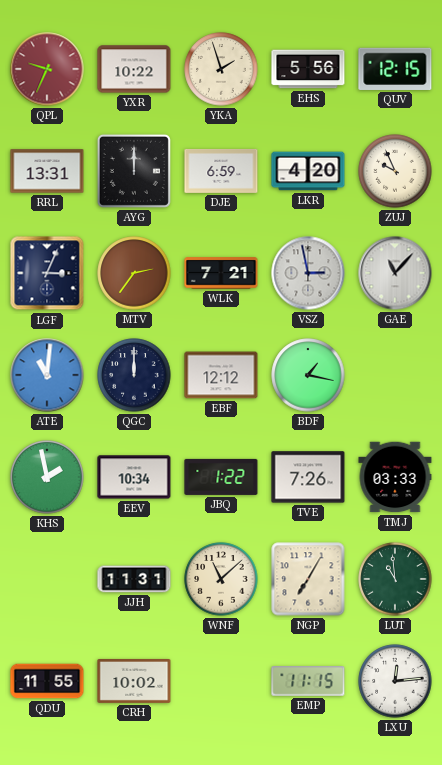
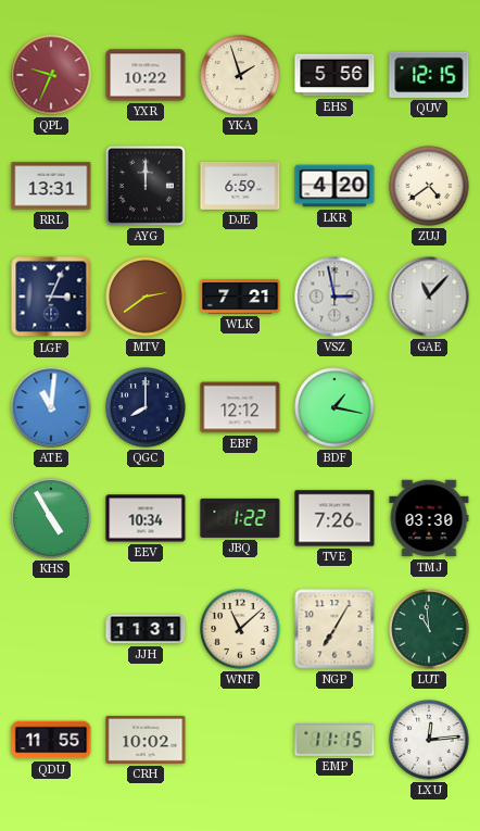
ZUJ: 9:56 -> 4:39
MTV: 2:36 -> 2:39
QGC: 12:00 -> 8:00
KHS: 1:58 -> 4:55
TMJ: 03:33 -> 03:30
